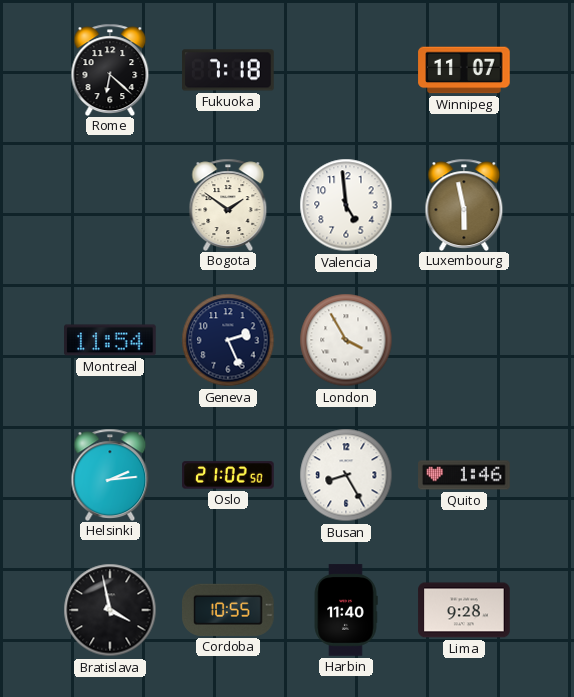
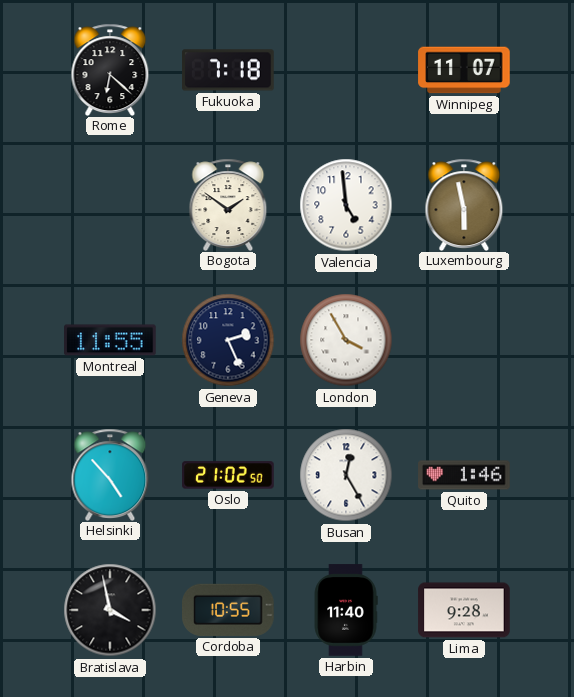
Montreal: 11:54 -> 11:55
Helsinki: 2:14 -> 4:53
Busan: 8:25 -> 12:25
